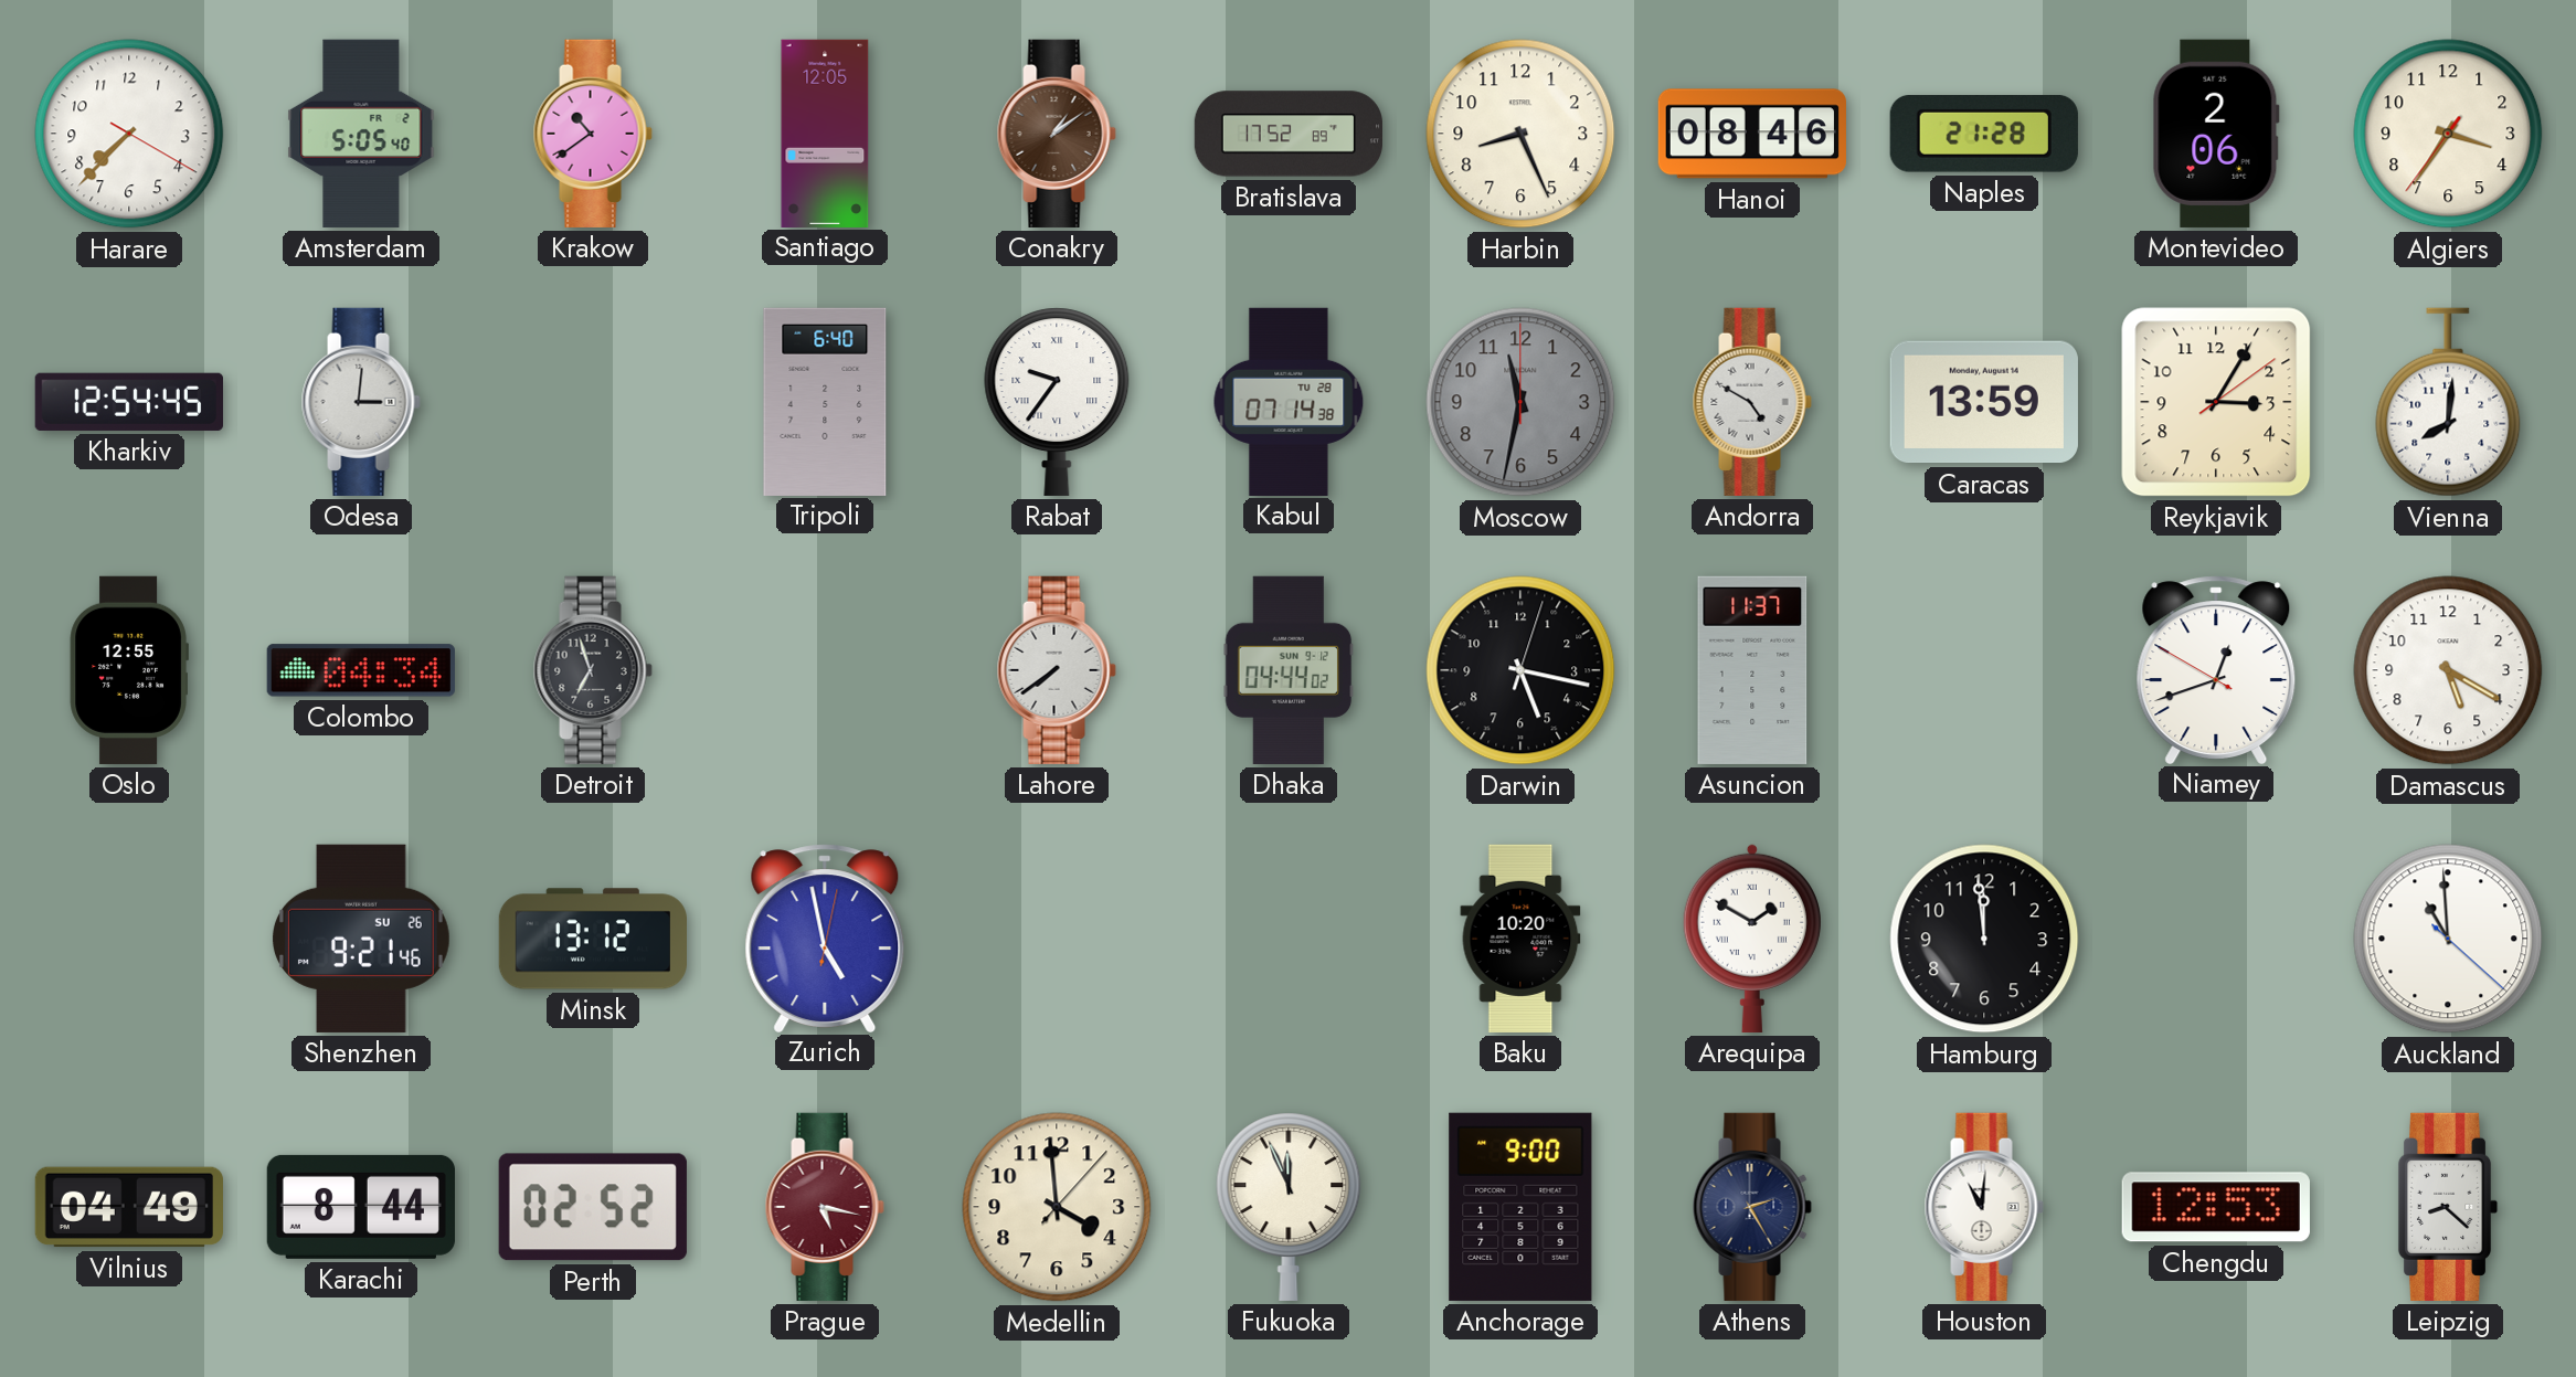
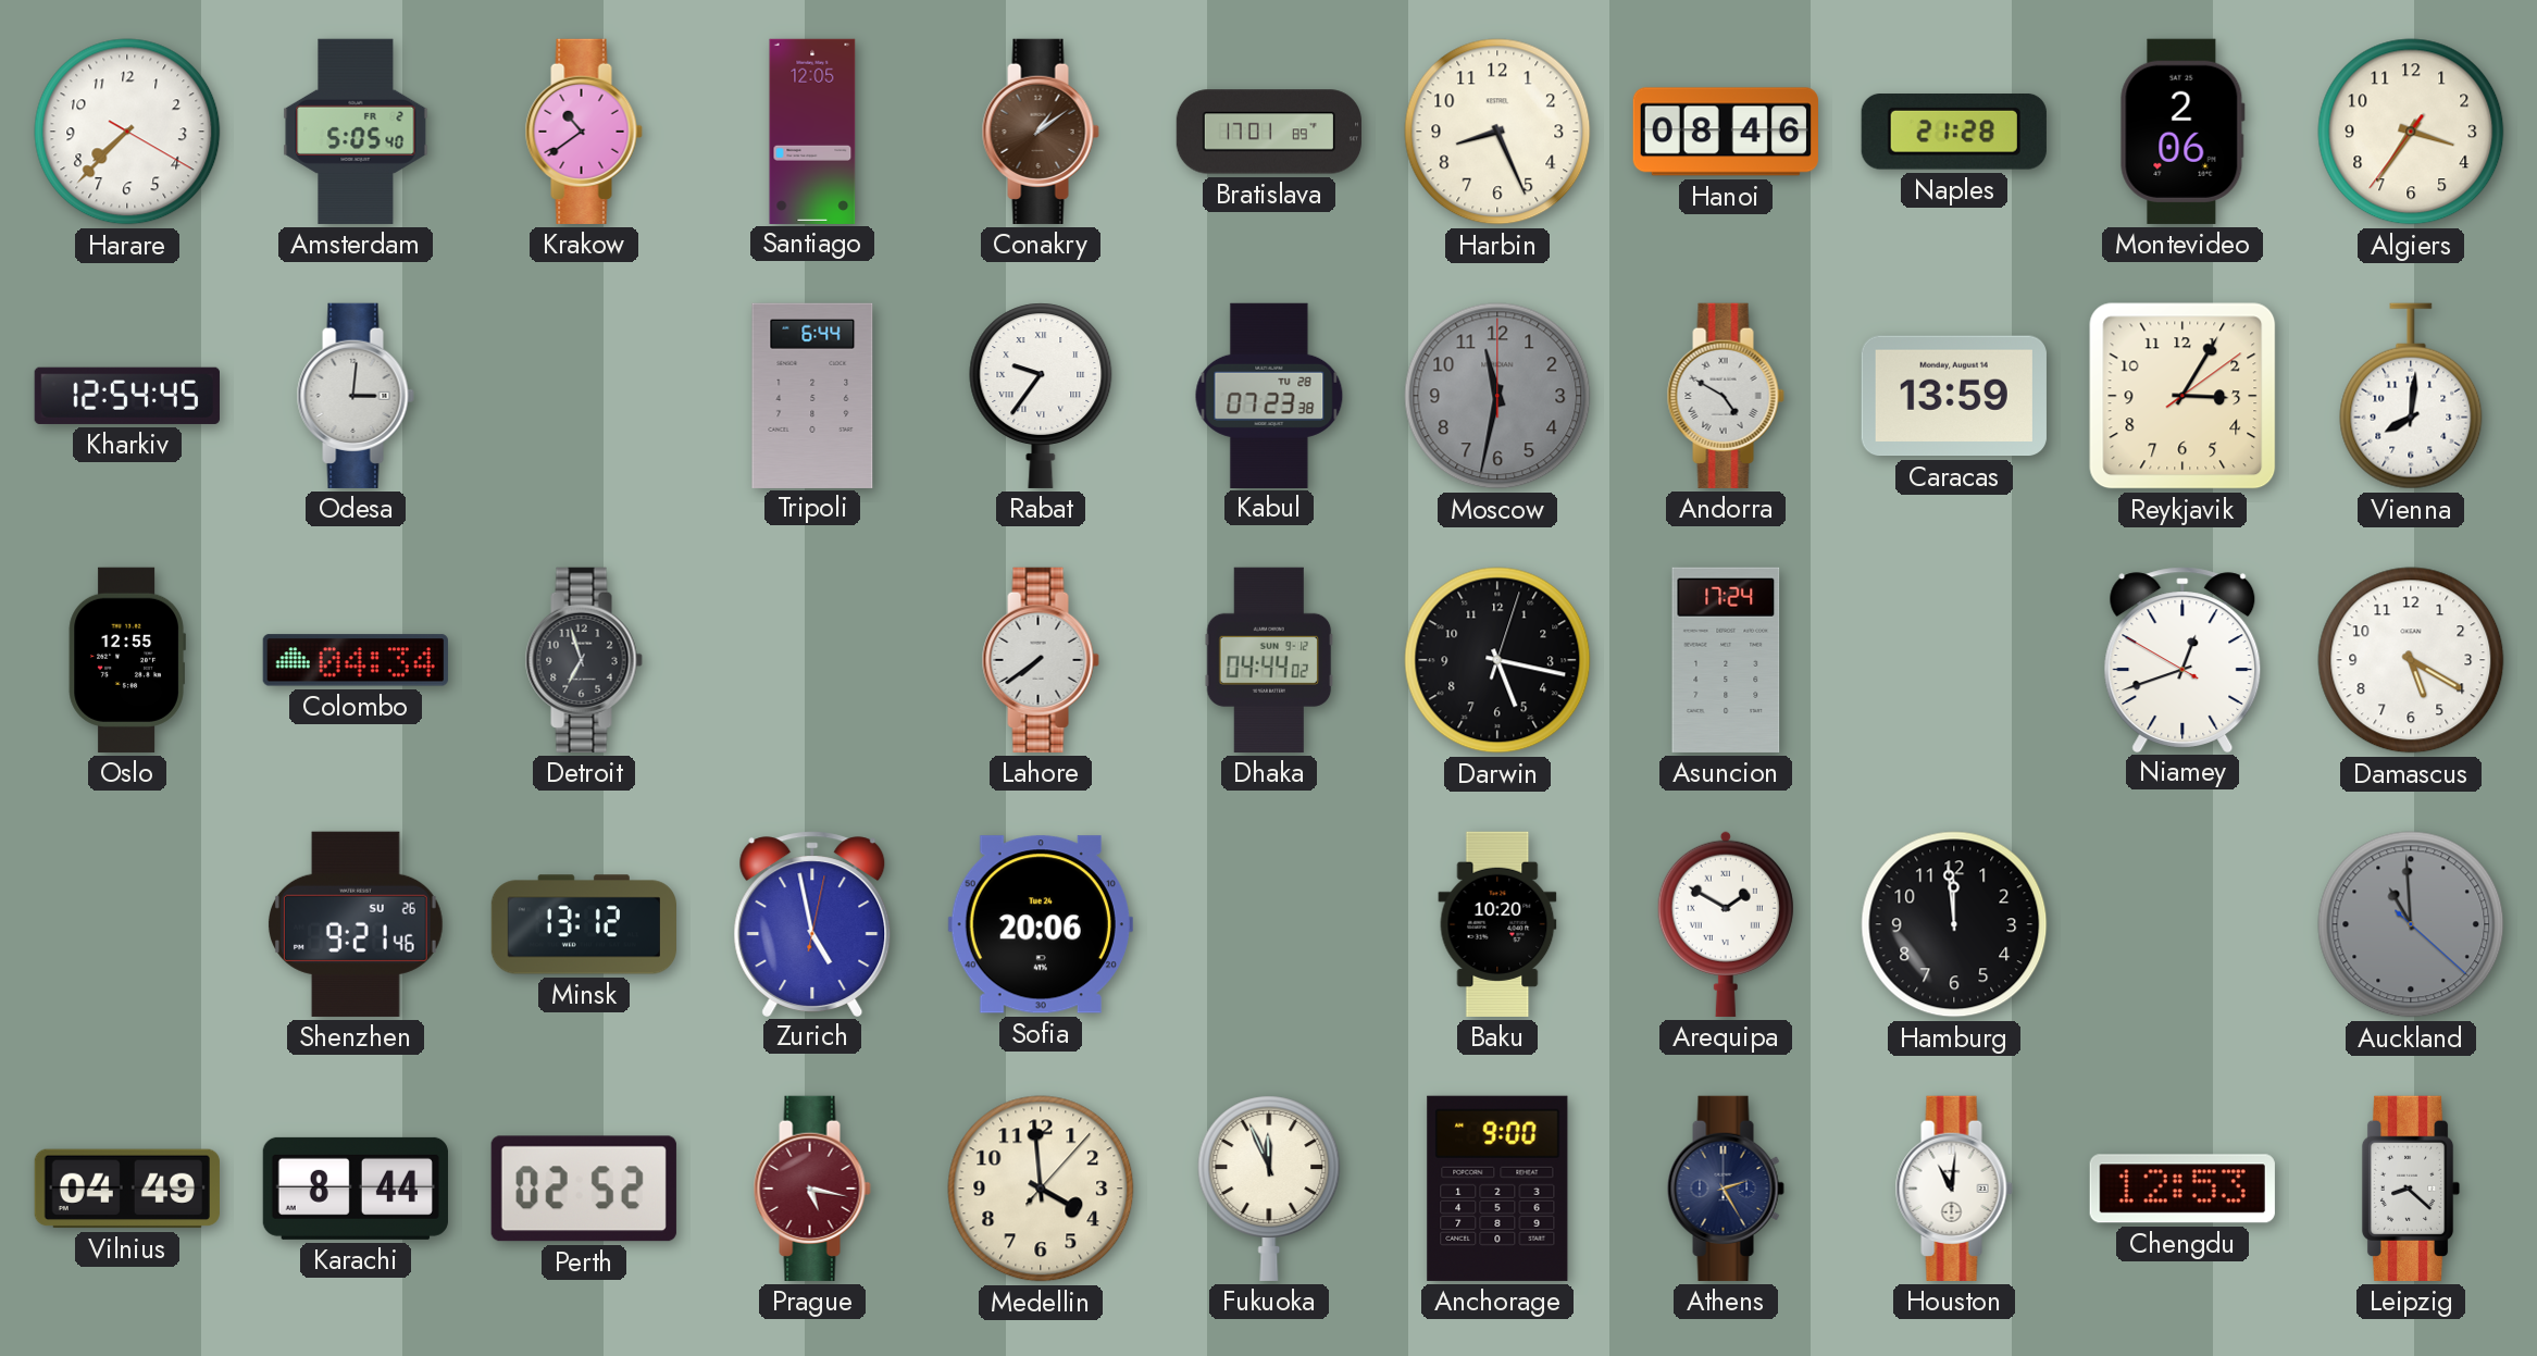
Bratislava: 17:52 -> 17:01
Tripoli: 6:40 -> 6:44
Kabul: 07:14 -> 07:23
Asuncion: 11:37 -> 17:24
Sofia: none -> 20:06
Auckland dial: white -> grey
